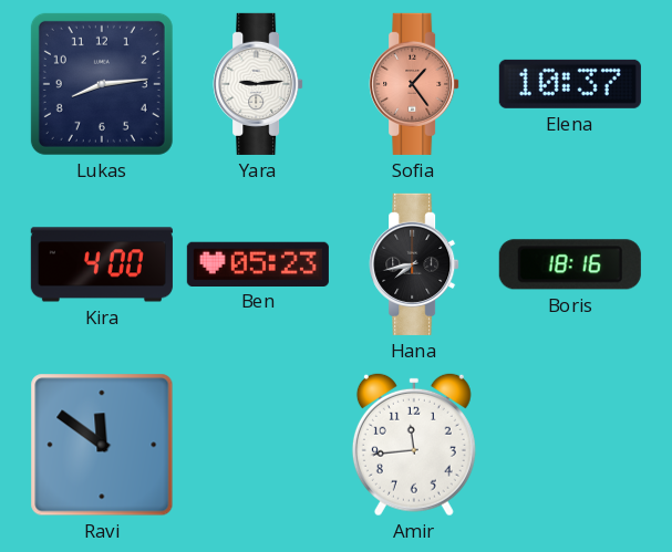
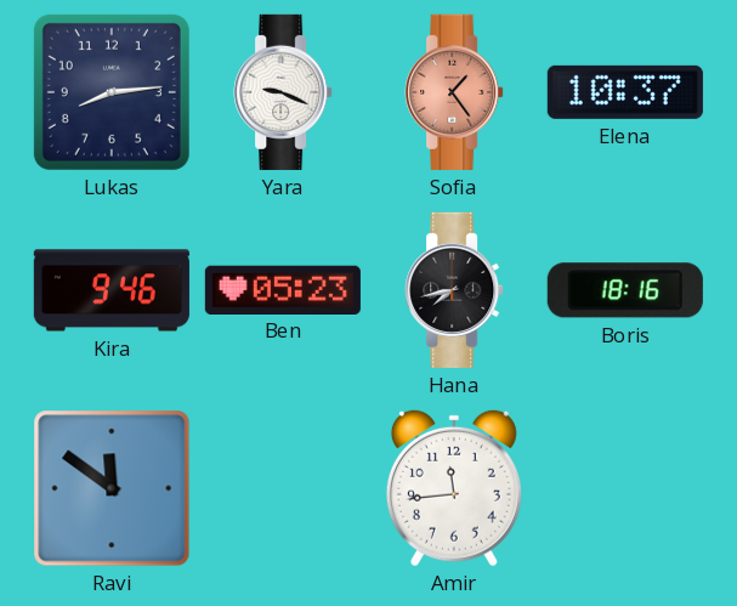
Yara: 9:14 -> 9:19
Kira: 4:00 -> 9:46
